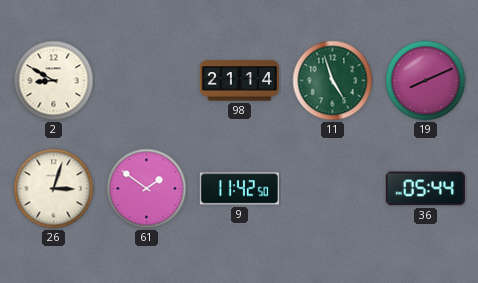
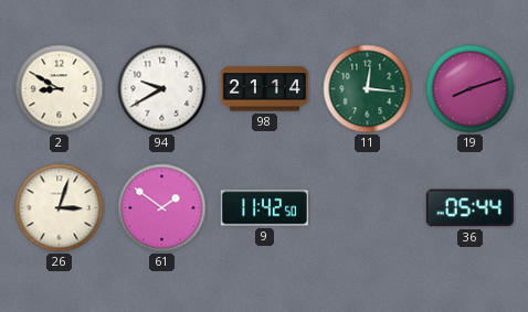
94: none -> 9:40
11: 4:57 -> 12:16
19: 8:11 -> 8:12
